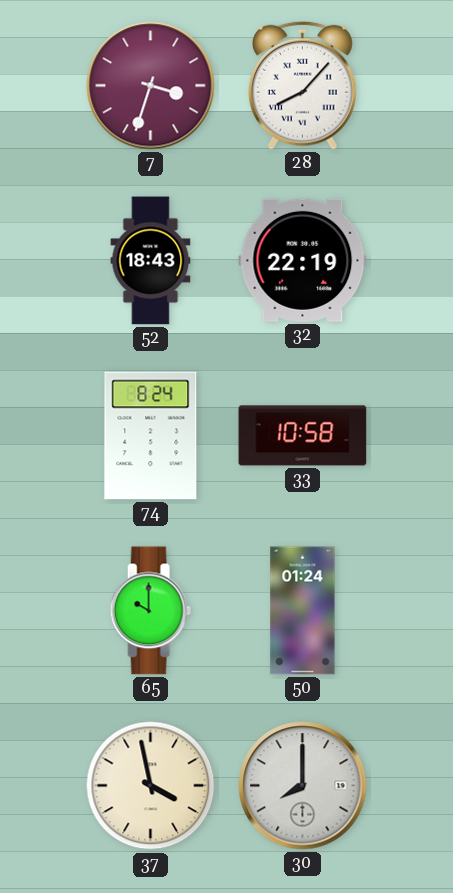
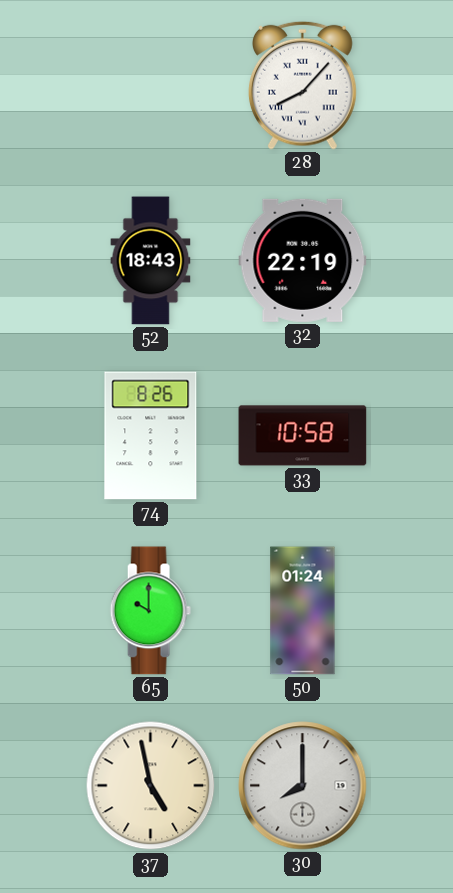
7: 3:33 -> none
74: 8:24 -> 8:26
37: 3:58 -> 4:58
